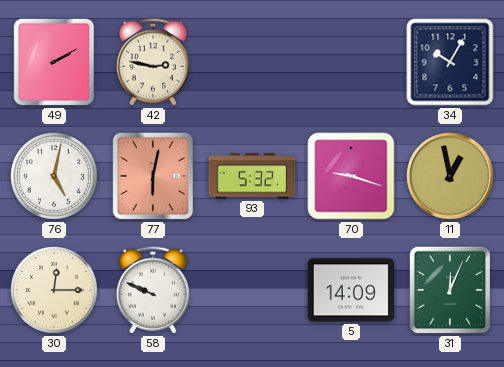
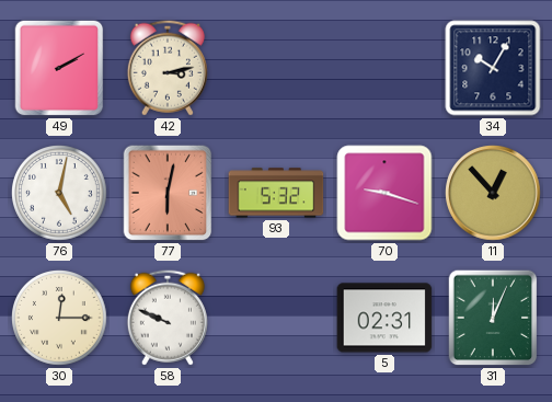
42: 2:47 -> 3:13
11: 12:58 -> 12:53
5: 14:09 -> 02:31
